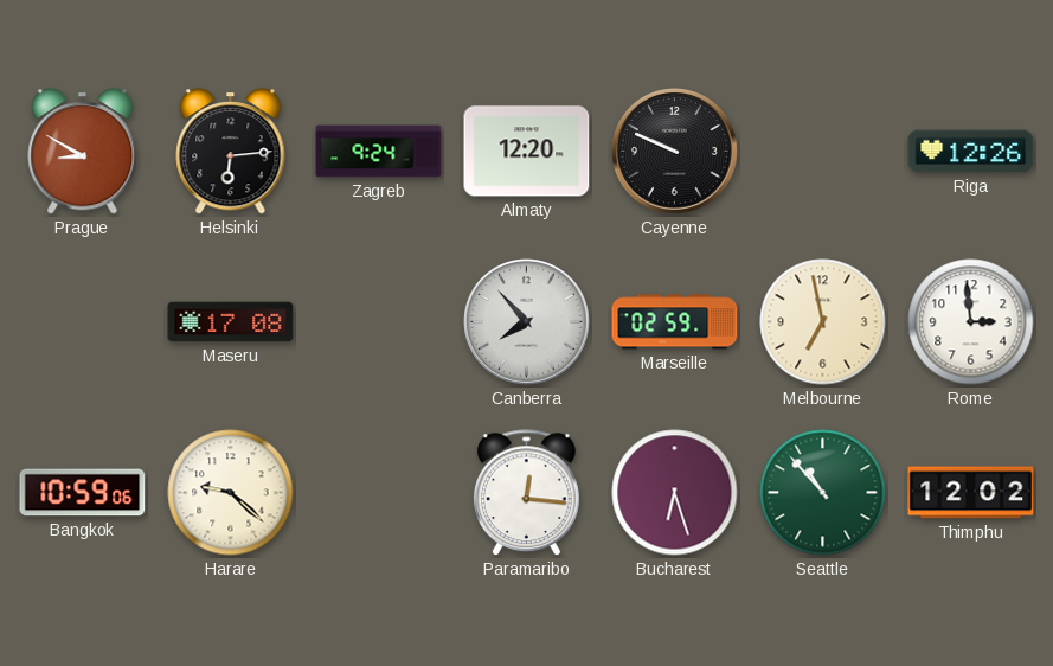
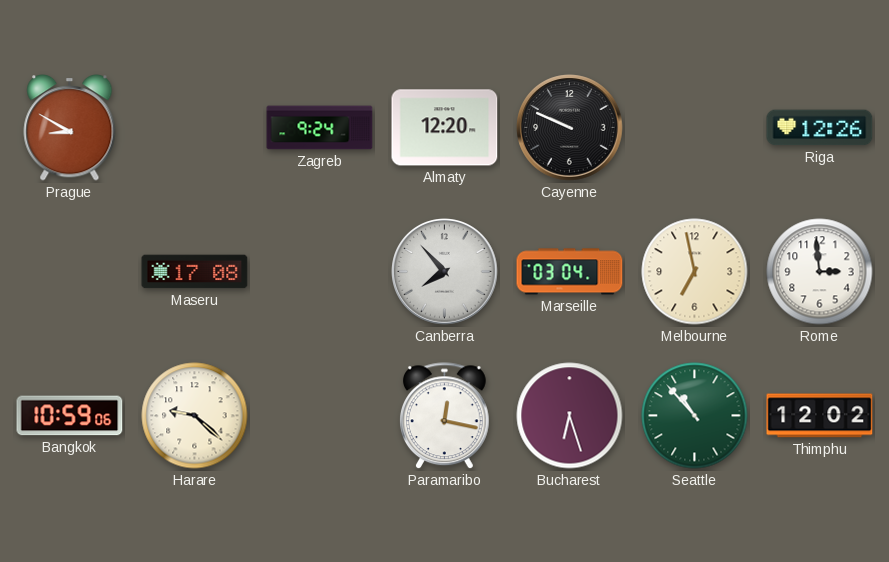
Helsinki: 6:14 -> none
Marseille: 02:59 -> 03:04
Paramaribo: 12:16 -> 12:17
